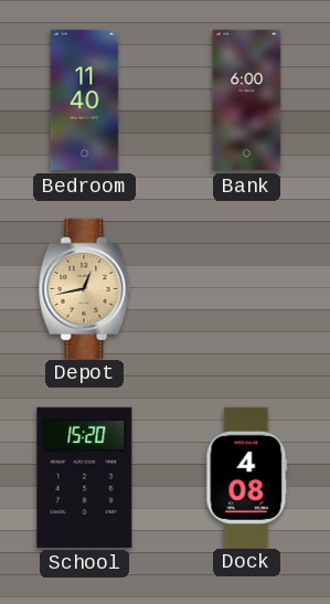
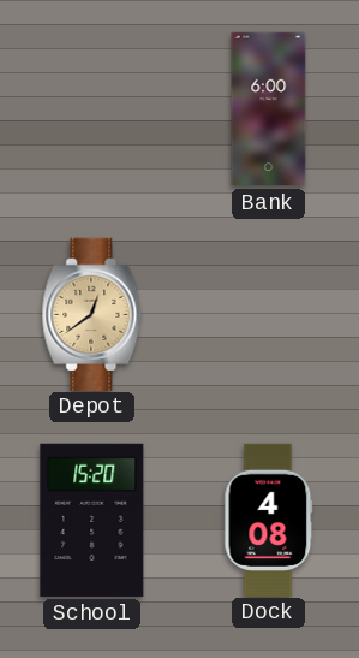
Bedroom: 11:40 -> none
Depot: 12:43 -> 12:39
